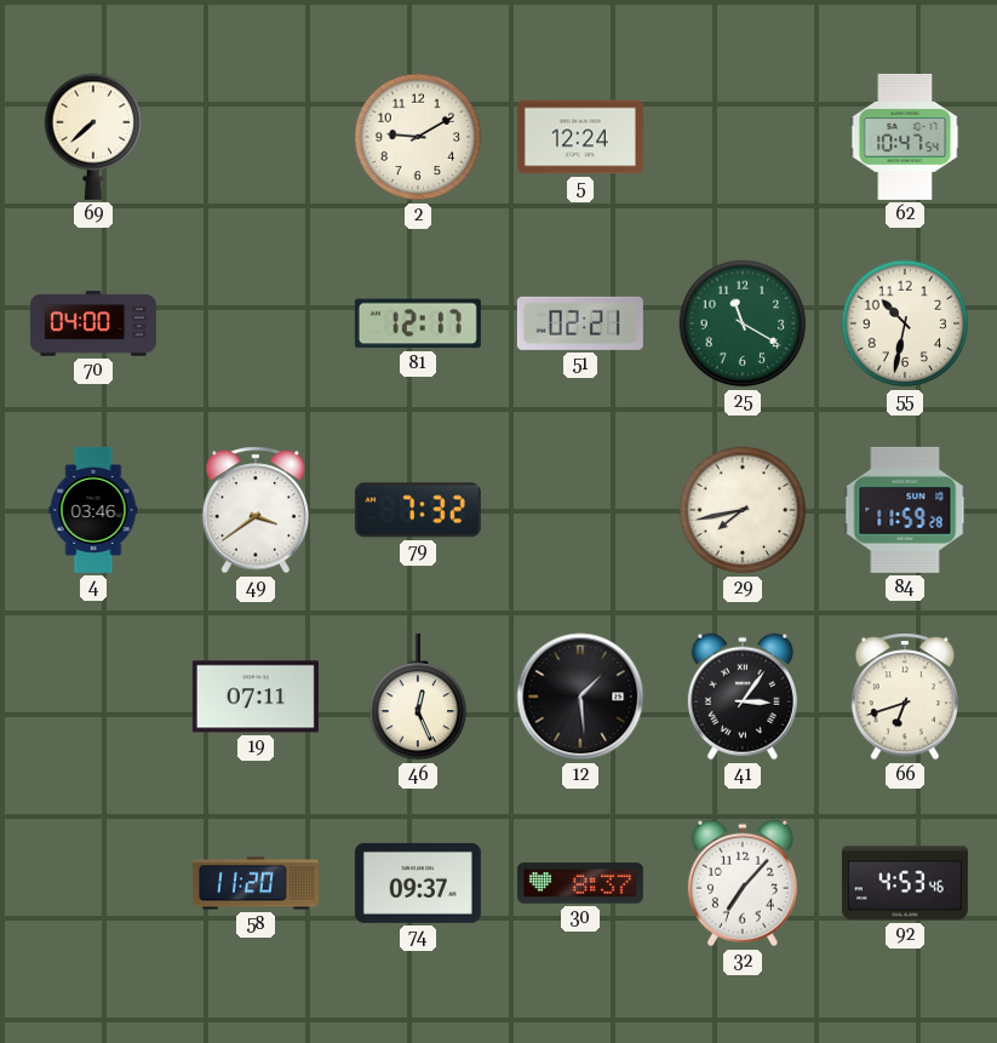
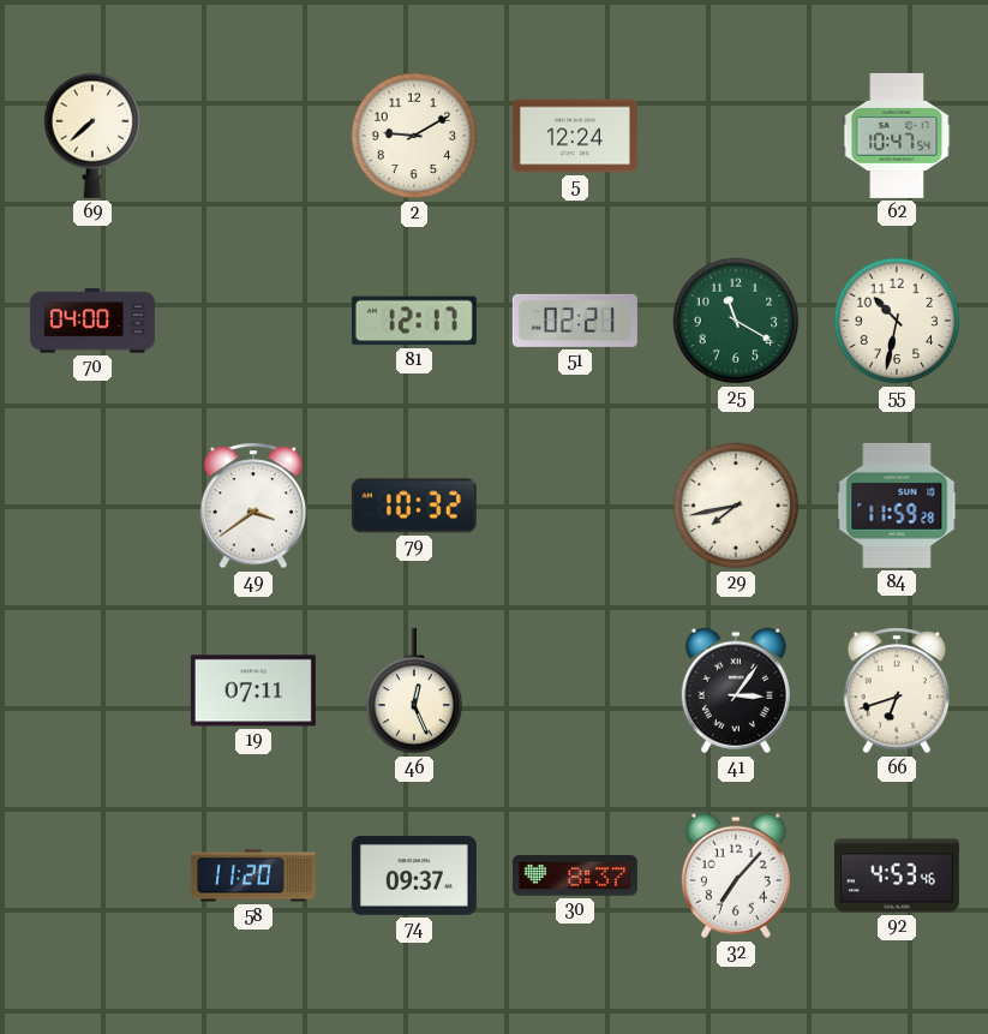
4: 03:46 -> none
79: 7:32 -> 10:32
12: 1:29 -> none
